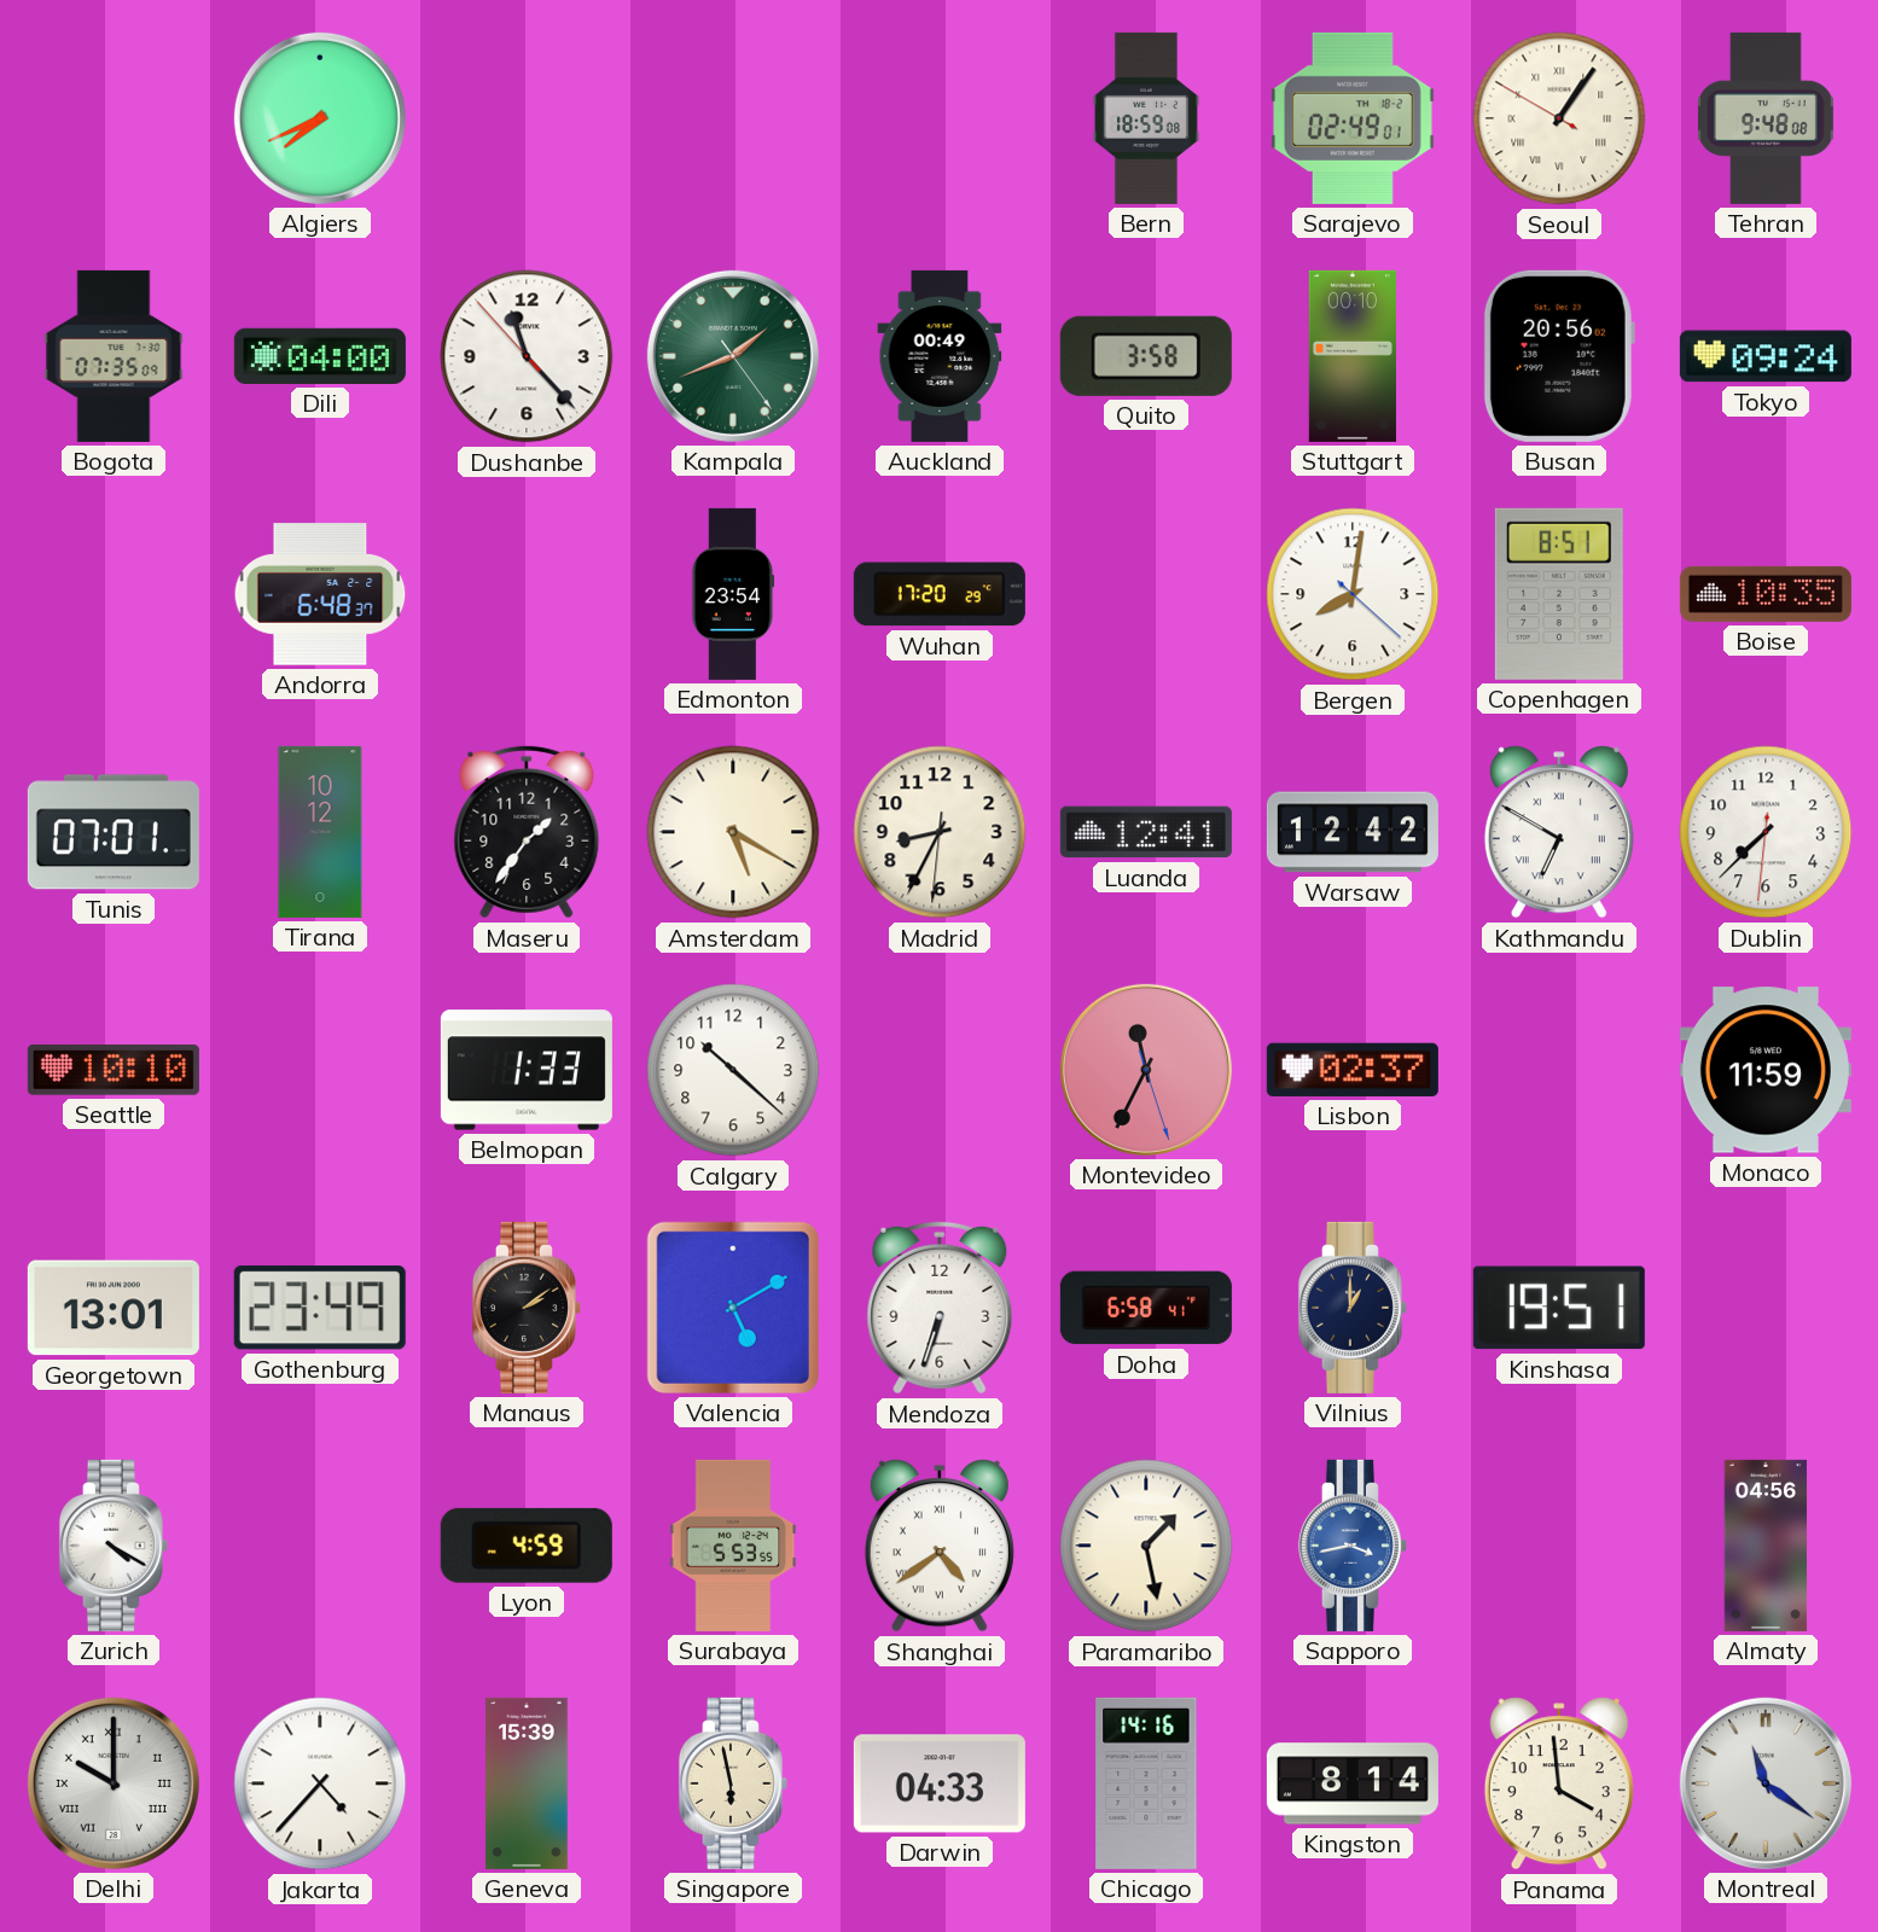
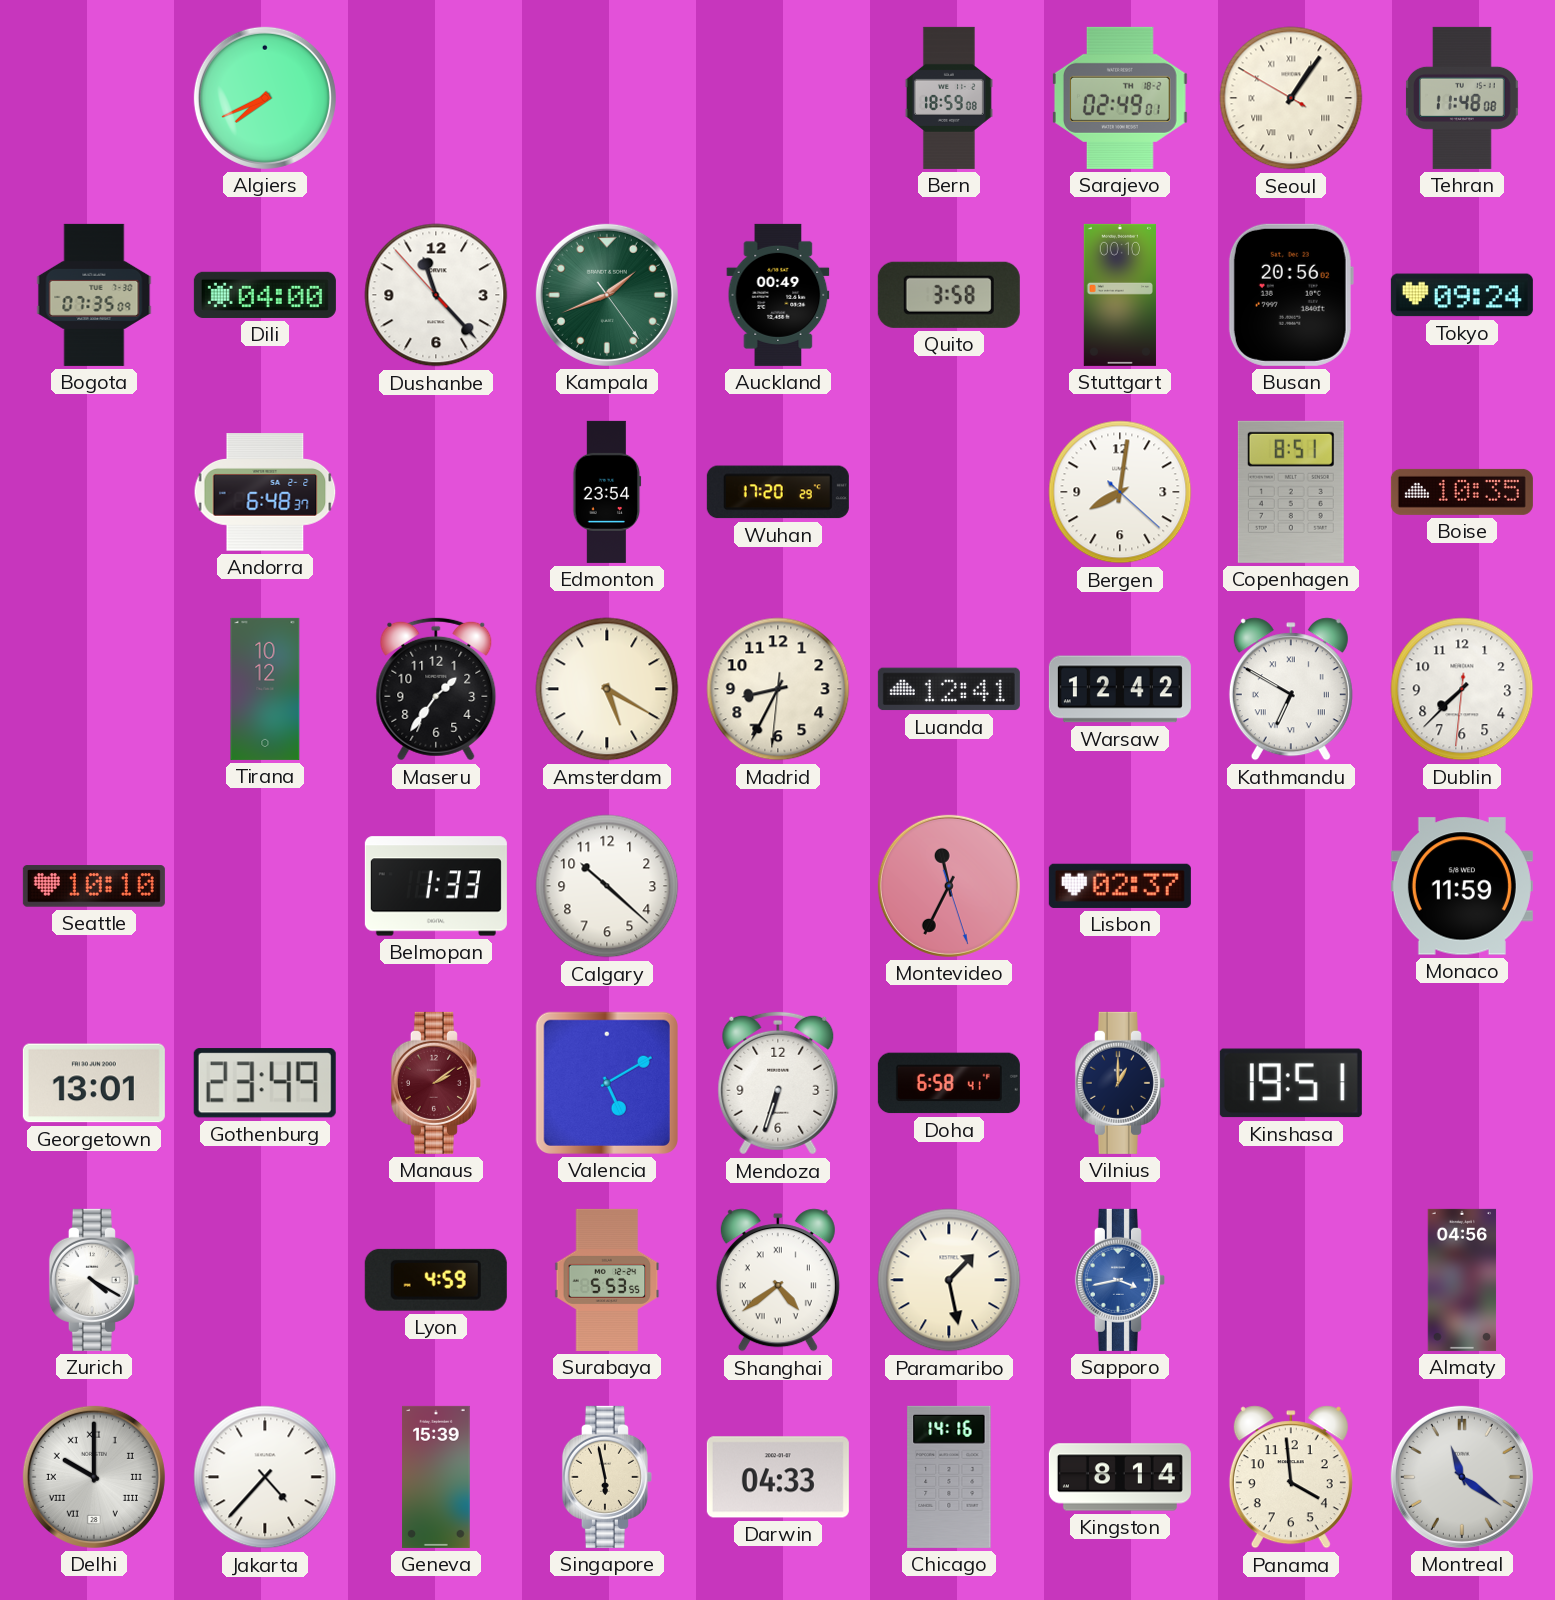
Tehran: 9:48 -> 11:48
Tunis: 07:01 -> none
Manaus dial: black -> burgundy
